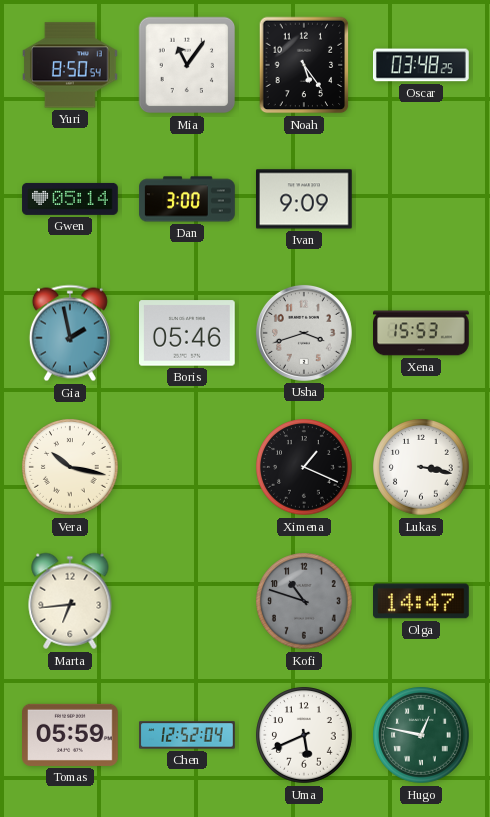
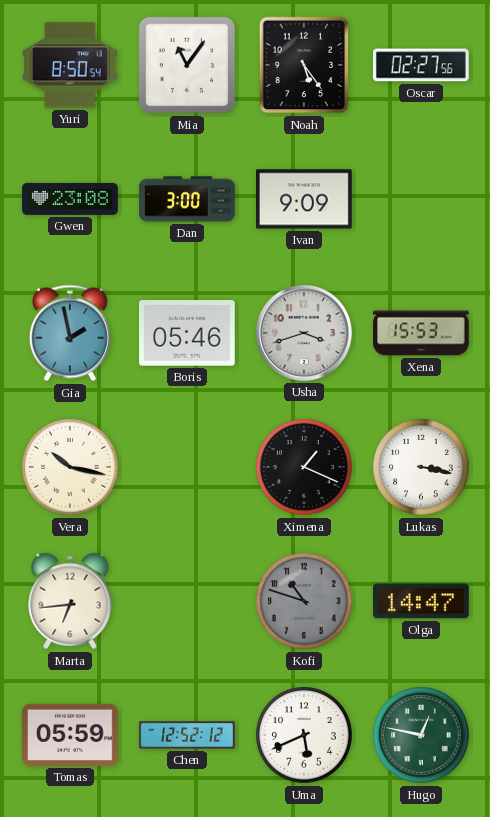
Oscar: 03:48 -> 02:27
Gwen: 05:14 -> 23:08
Chen: 12:52:04 -> 12:52:12
